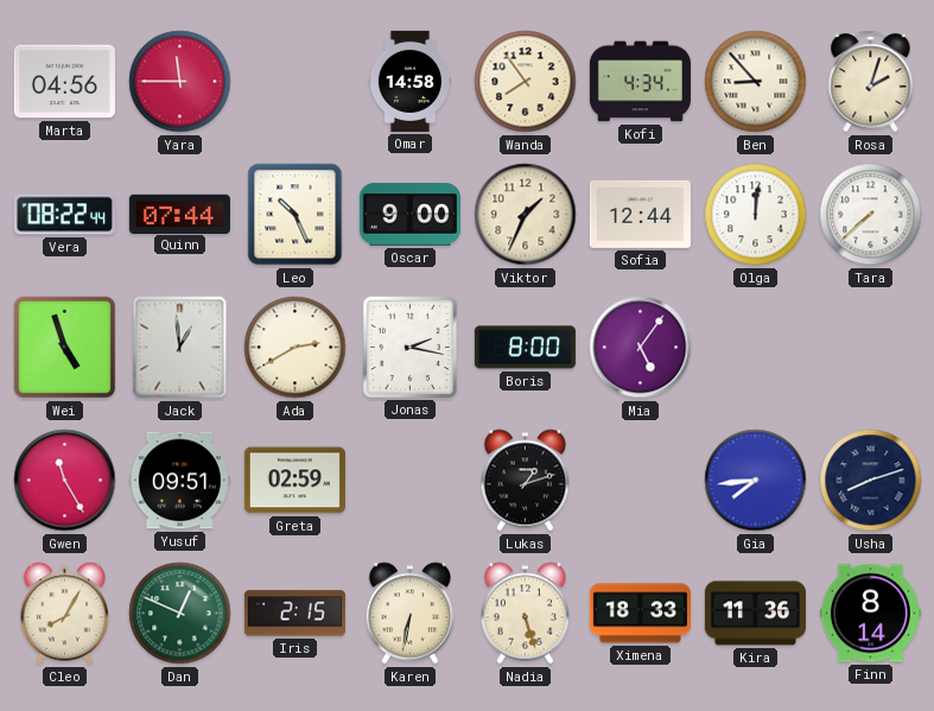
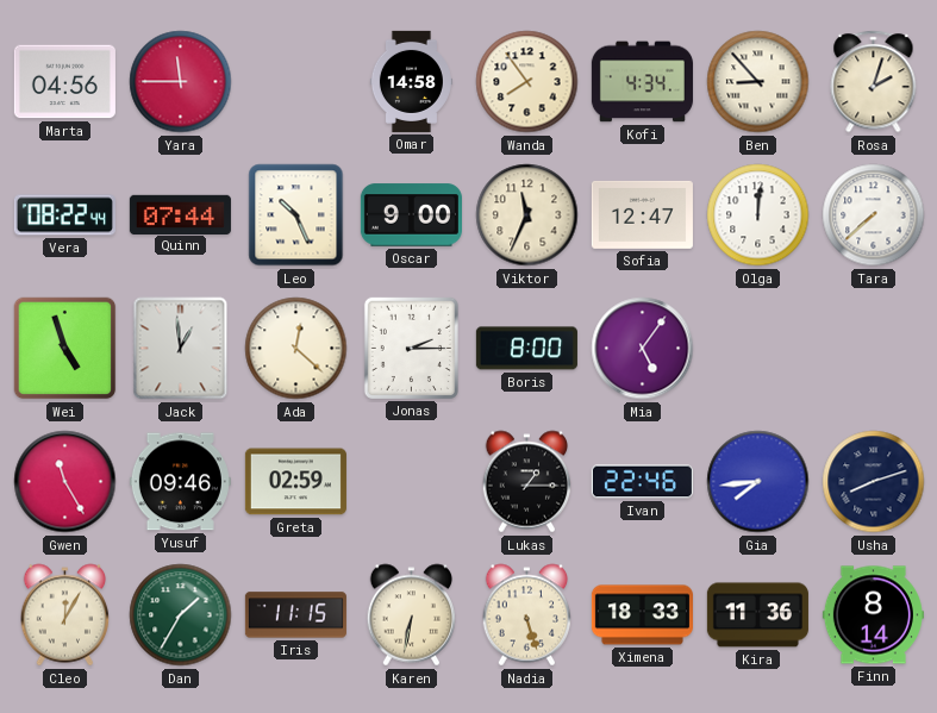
Viktor: 1:34 -> 11:34
Sofia: 12:44 -> 12:47
Ada: 2:40 -> 12:22
Jonas: 2:17 -> 2:15
Yusuf: 09:51 -> 09:46
Lukas: 1:12 -> 1:15
Ivan: none -> 22:46
Cleo: 8:05 -> 12:05
Dan: 12:49 -> 1:35
Iris: 2:15 -> 11:15
